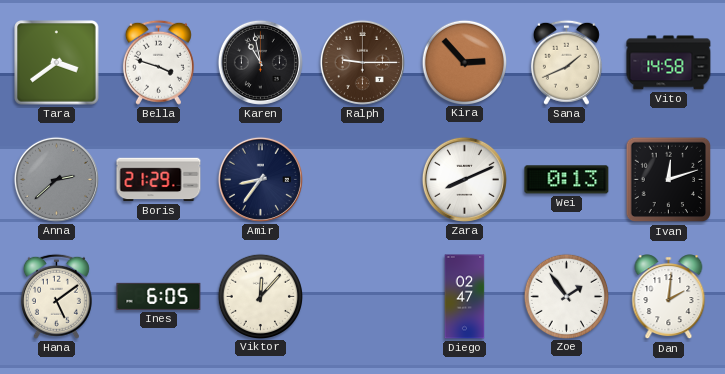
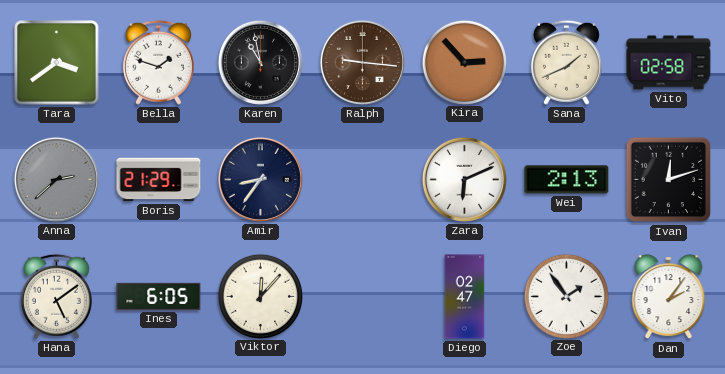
Bella: 3:48 -> 1:48
Ralph: 9:15 -> 9:16
Vito: 14:58 -> 02:58
Zara: 8:11 -> 6:11
Wei: 0:13 -> 2:13
Dan: 2:01 -> 2:06
